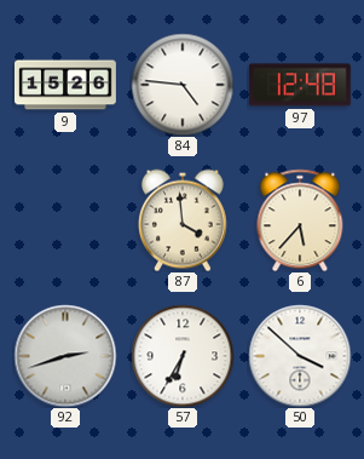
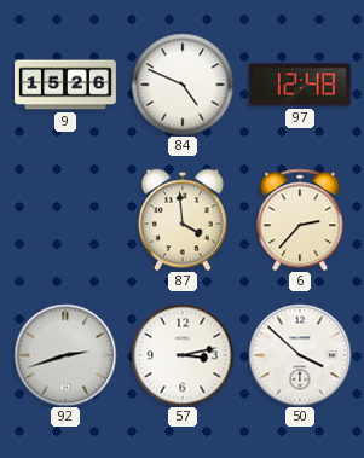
84: 4:46 -> 4:49
6: 5:37 -> 2:37
57: 6:35 -> 3:13
